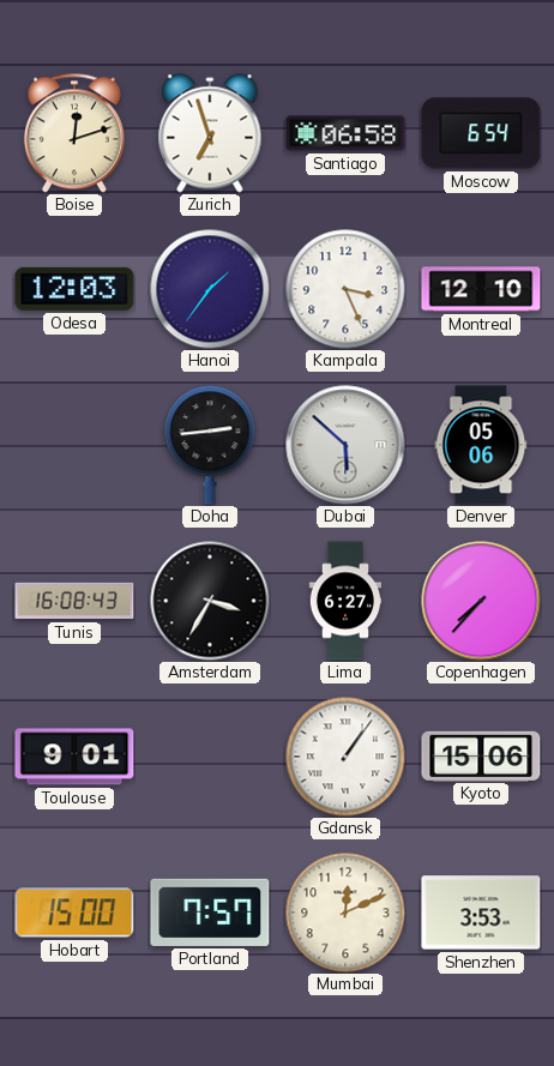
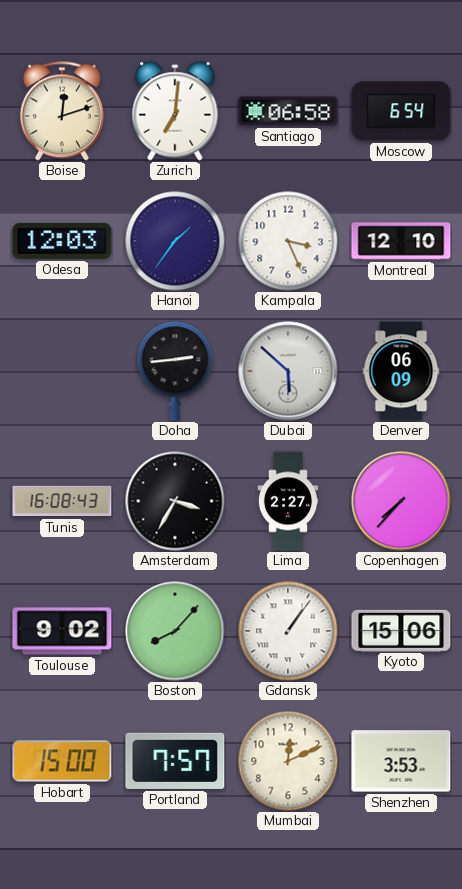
Zurich: 6:57 -> 7:01
Denver: 05:06 -> 06:09
Lima: 6:27 -> 2:27
Toulouse: 9:01 -> 9:02
Boston: none -> 8:07
